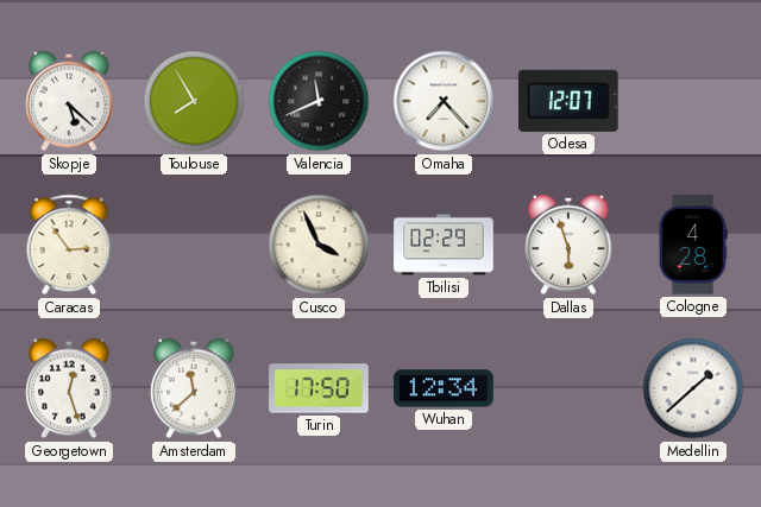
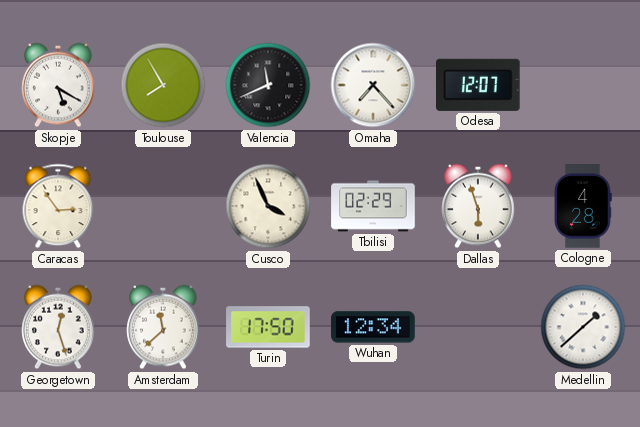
Skopje: 5:22 -> 5:20
